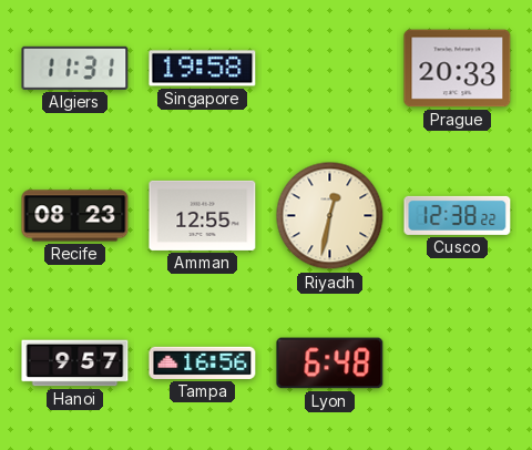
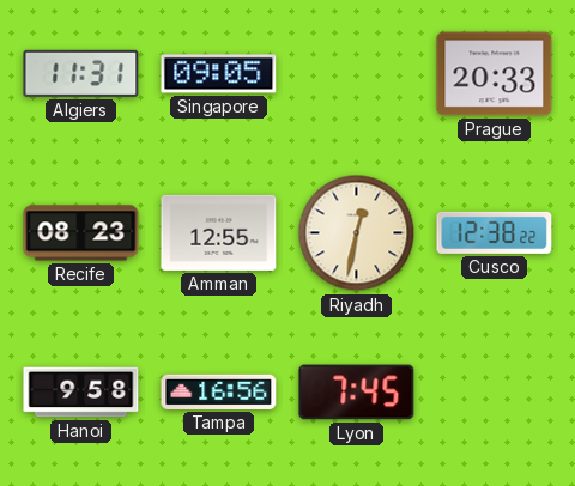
Singapore: 19:58 -> 09:05
Hanoi: 9:57 -> 9:58
Lyon: 6:48 -> 7:45
